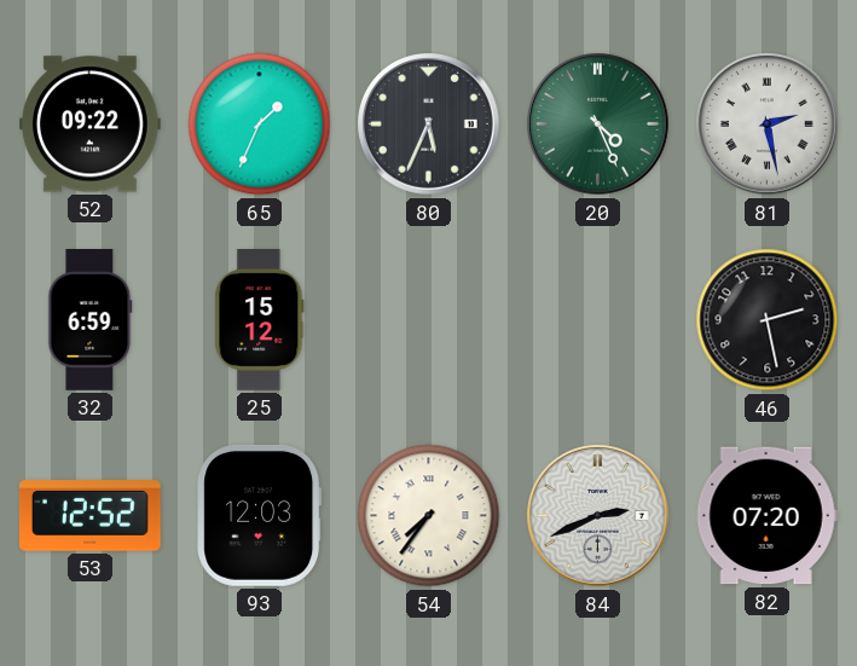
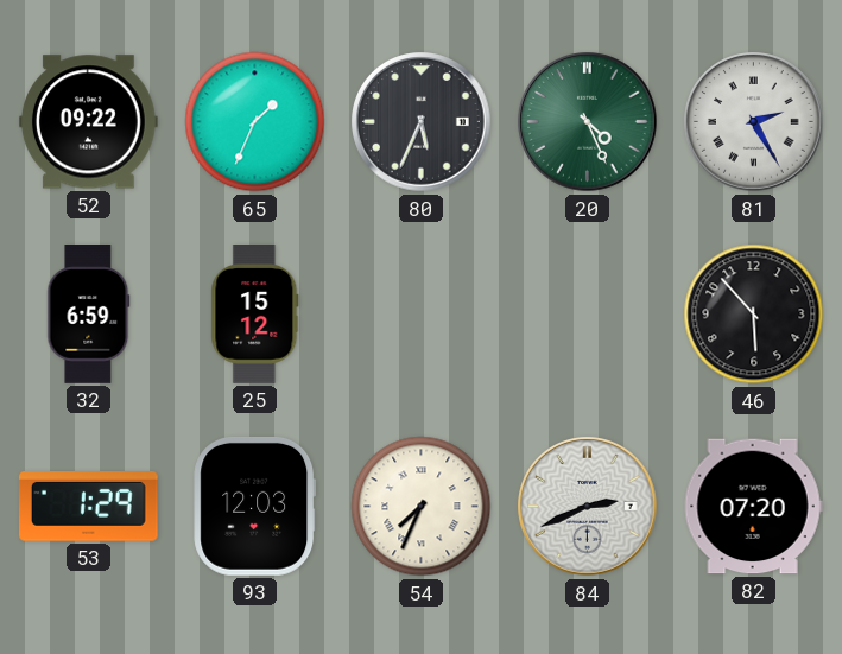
81: 2:28 -> 2:25
46: 2:28 -> 5:53
53: 12:52 -> 1:29
54: 7:36 -> 7:34
